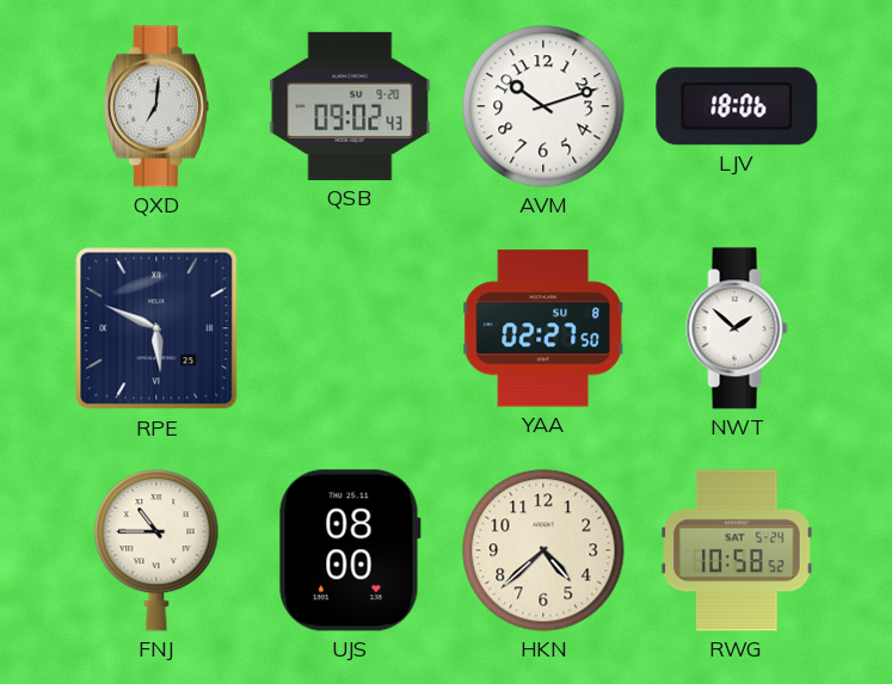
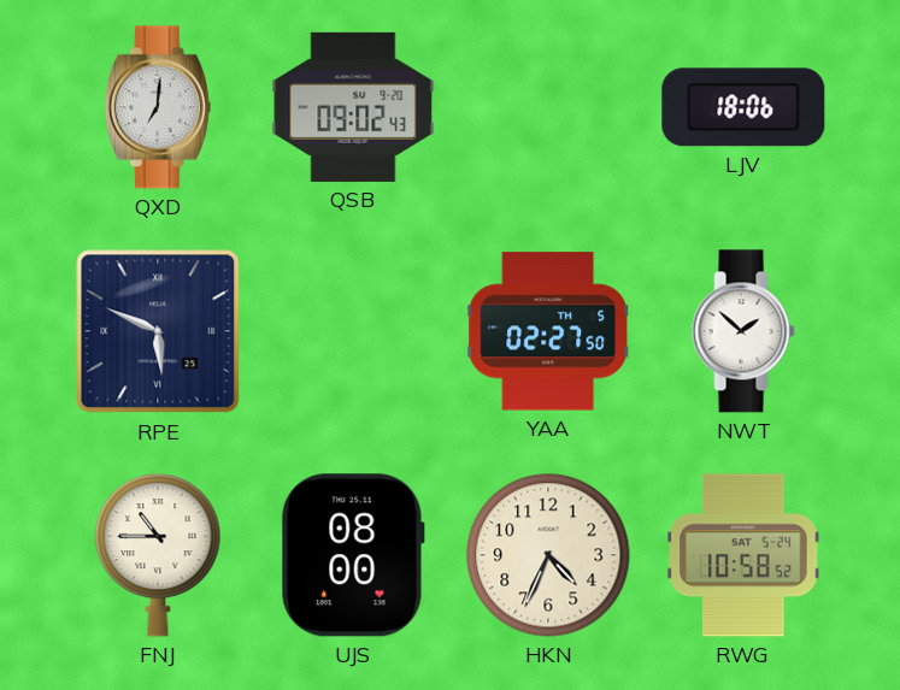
AVM: 10:12 -> none
YAA date: SU 8 -> TH 5
HKN: 4:38 -> 4:34
